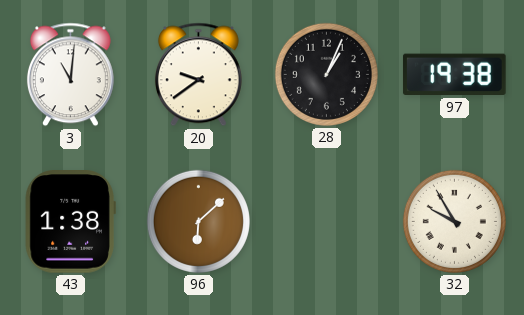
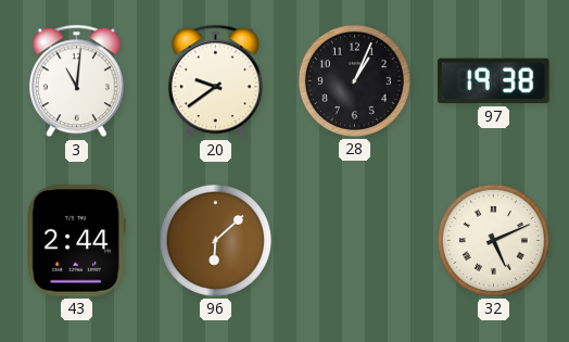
43: 1:38 -> 2:44
32: 9:55 -> 5:11
